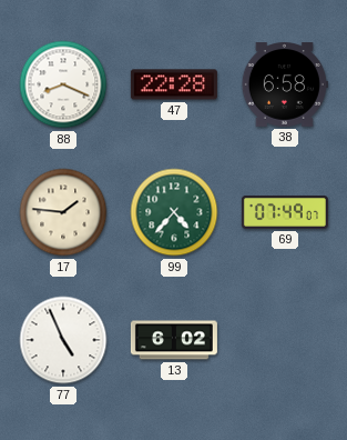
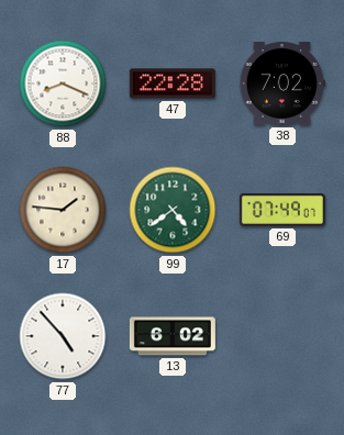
38: 6:58 -> 7:02
99: 4:37 -> 4:39
77: 4:56 -> 4:53
